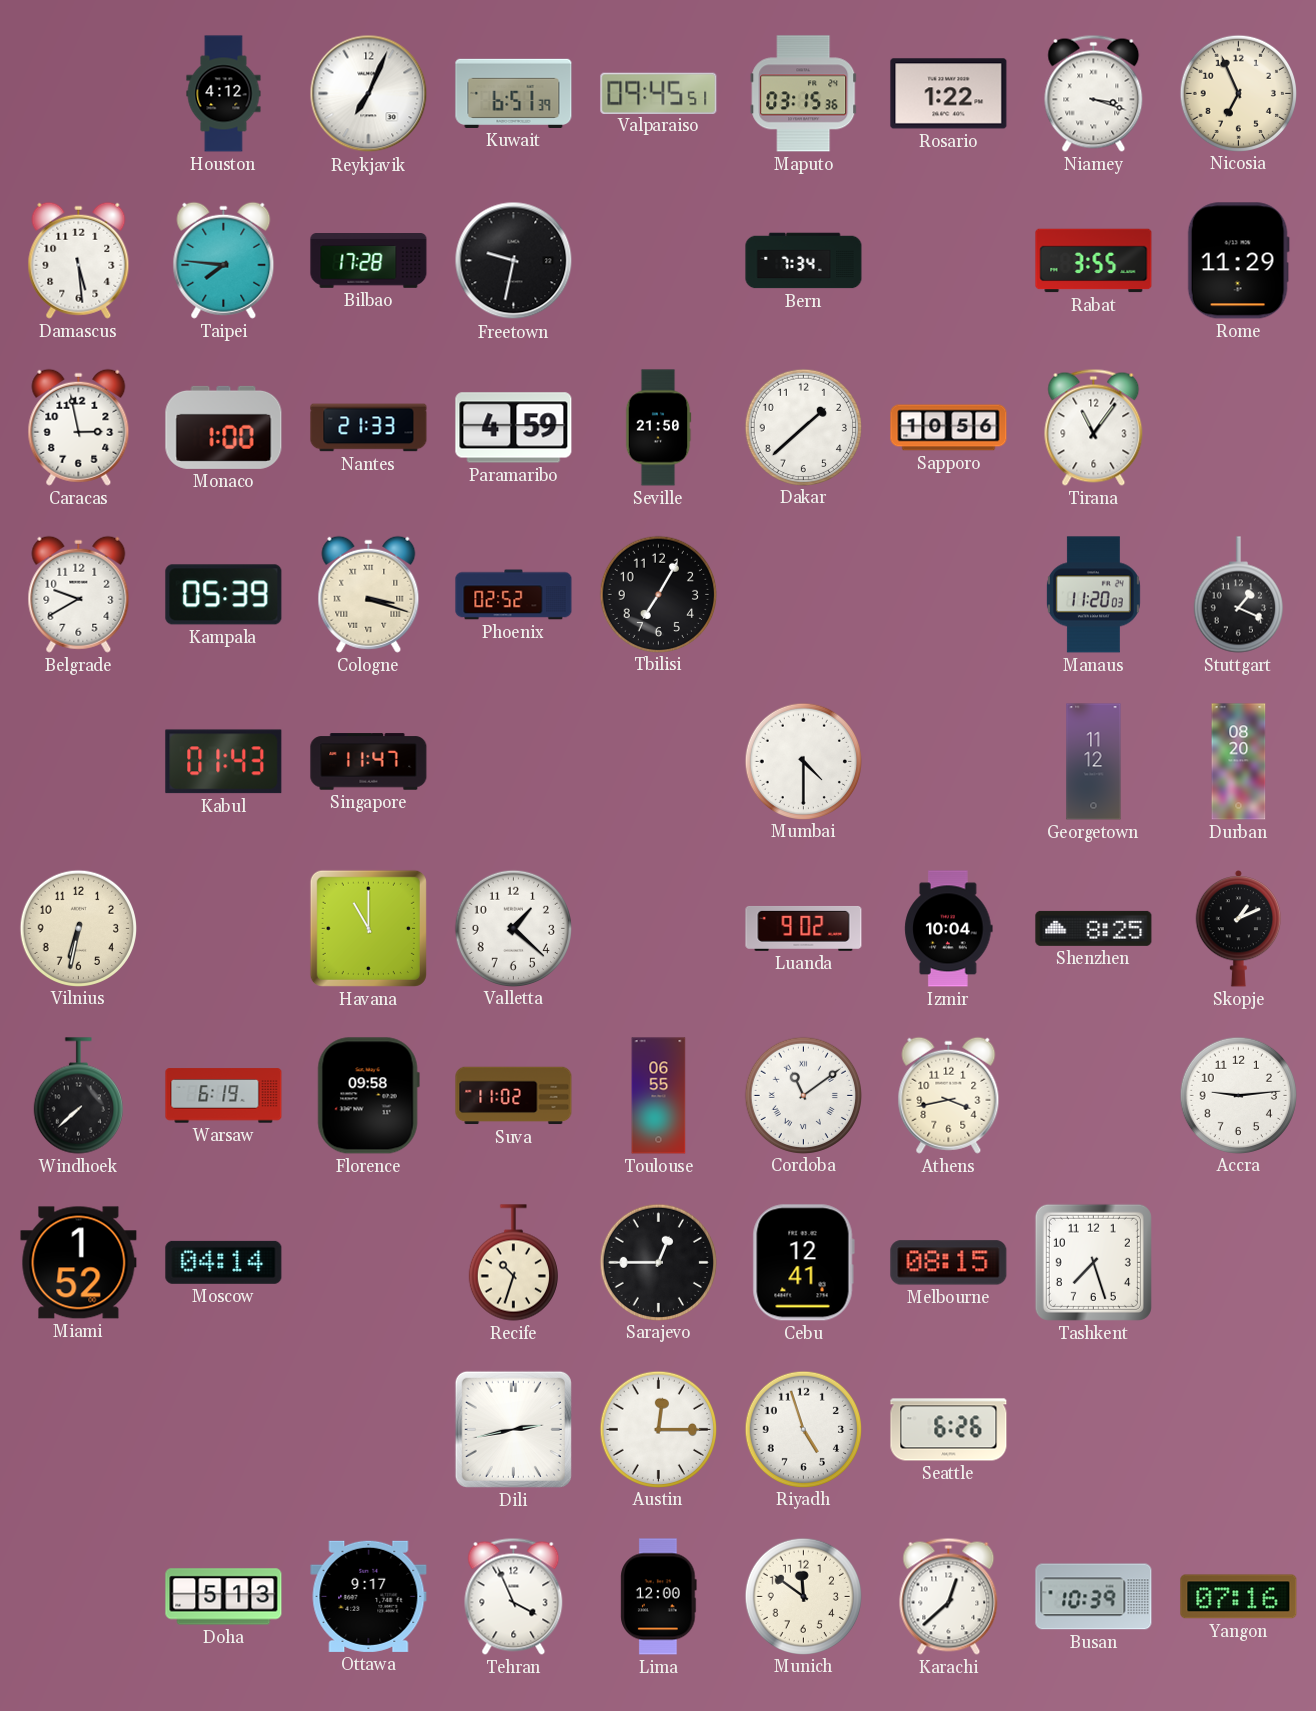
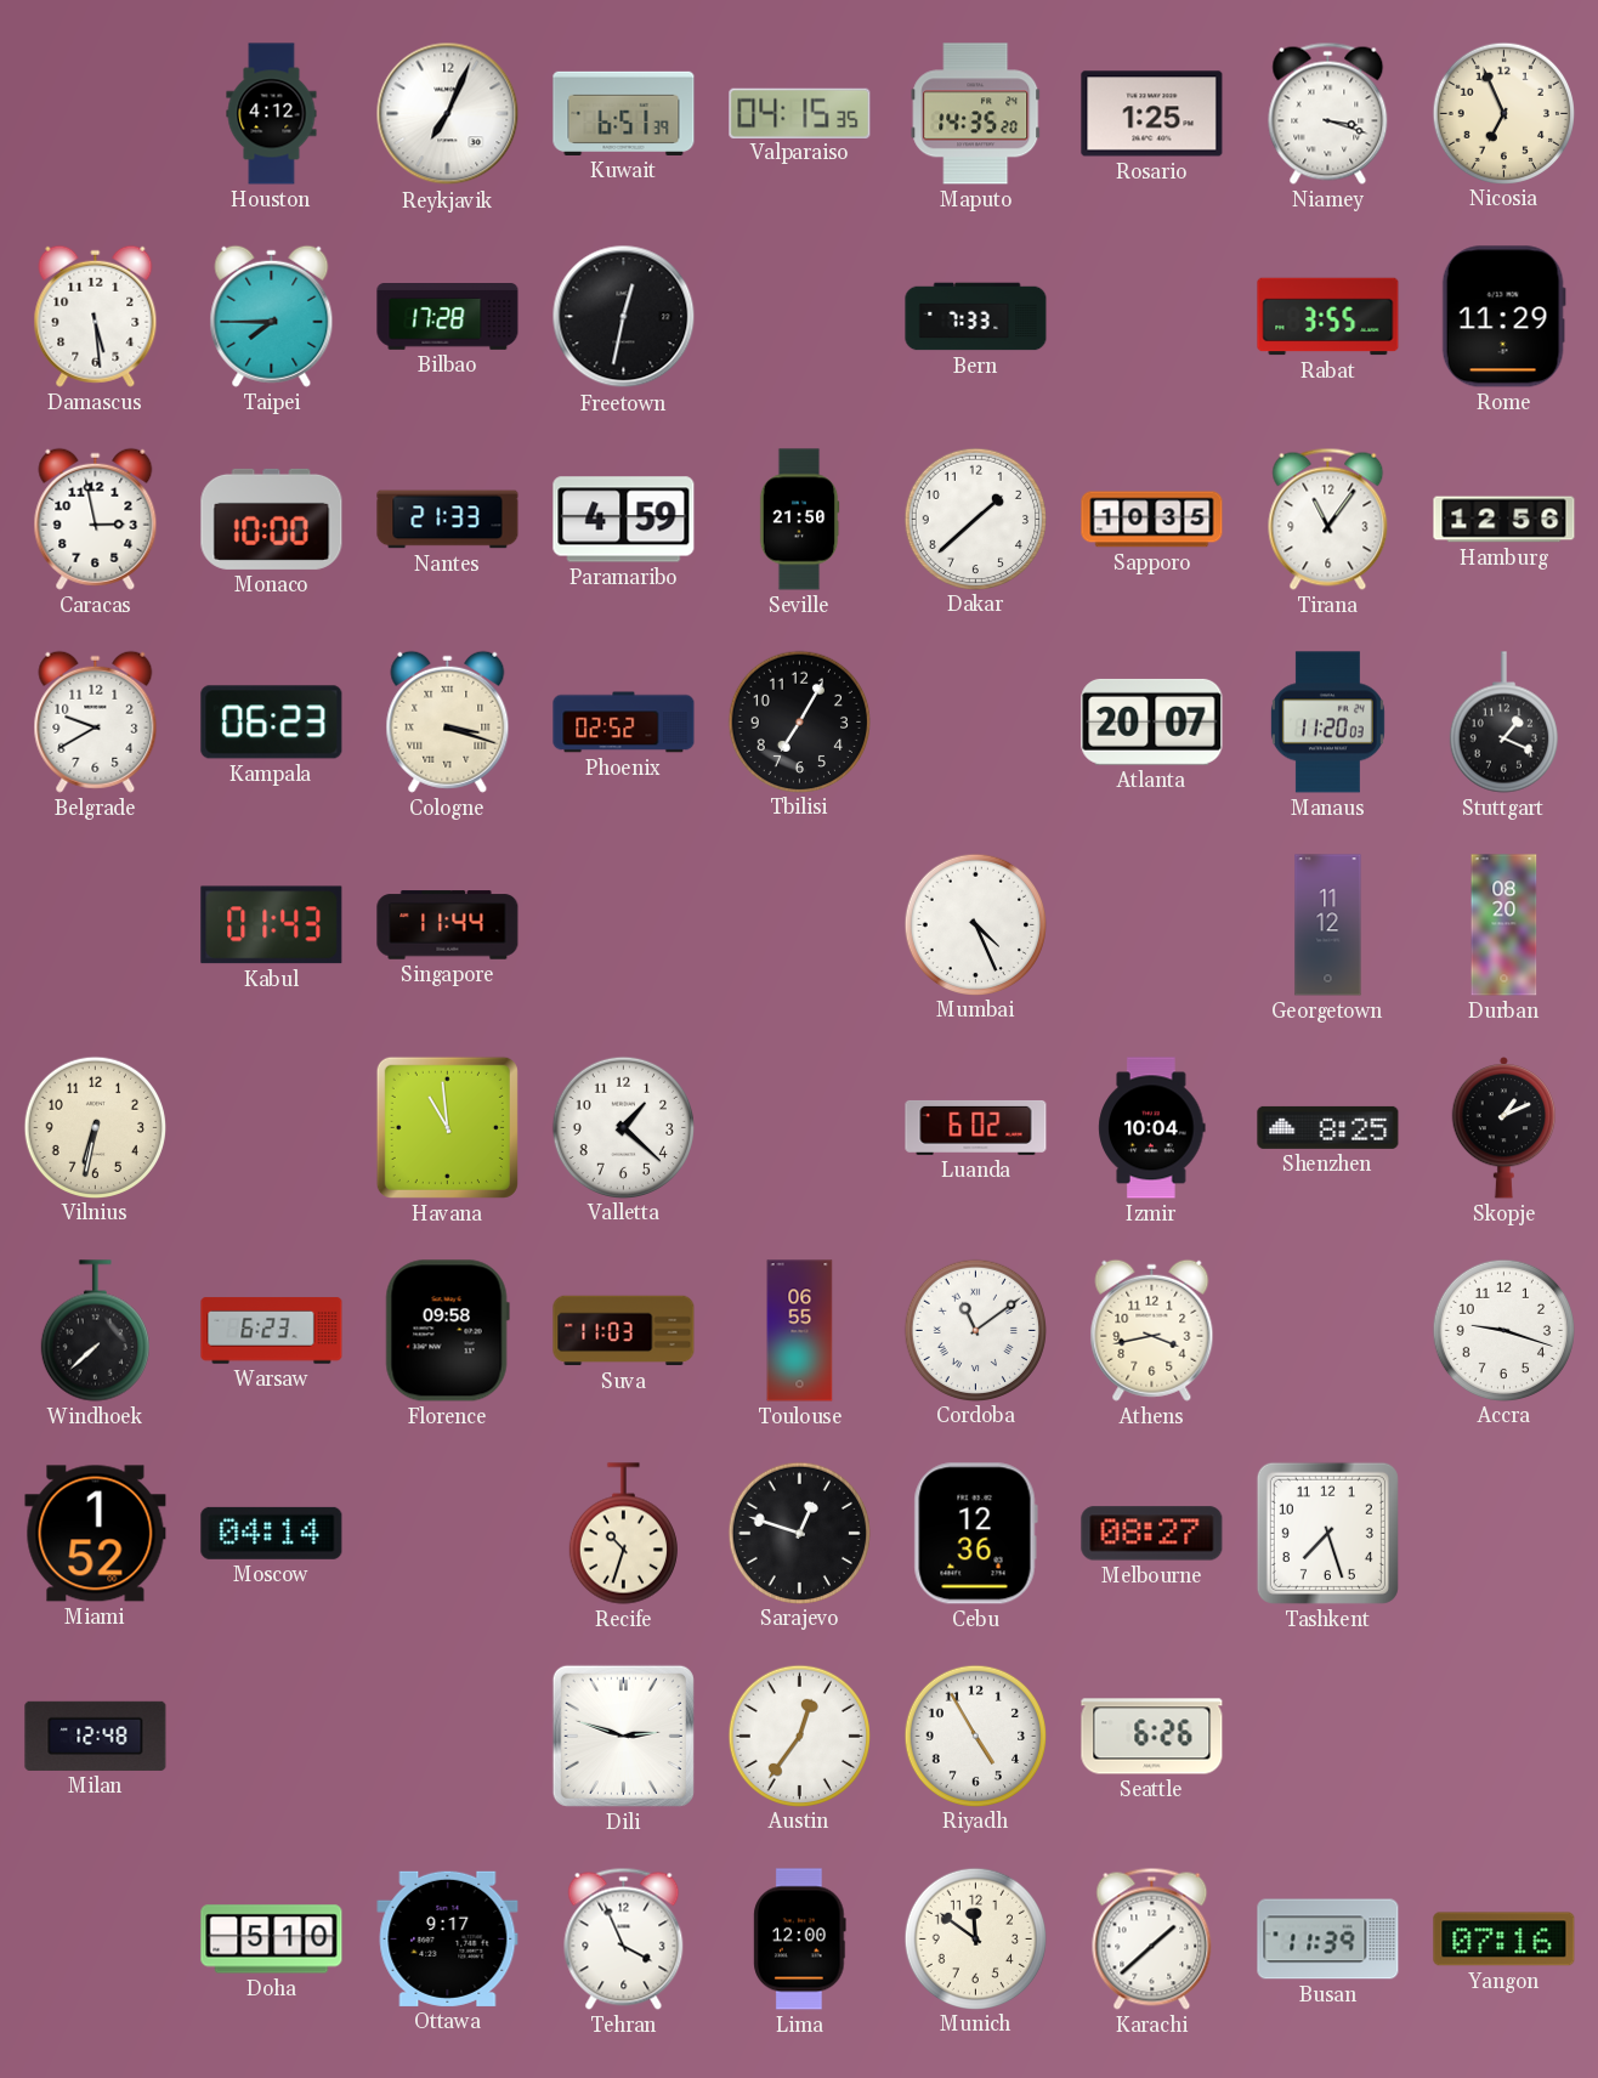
Valparaiso: 09:45 -> 04:15
Maputo: 03:15 -> 14:35
Rosario: 1:22 -> 1:25
Taipei: 7:46 -> 7:45
Freetown: 9:32 -> 12:32
Bern: 7:34 -> 7:33
Monaco: 1:00 -> 10:00
Sapporo: 10:56 -> 10:35
Hamburg: none -> 12:56
Kampala: 05:39 -> 06:23
Atlanta: none -> 20:07
Singapore: 11:47 -> 11:44
Mumbai: 4:30 -> 4:26
Havana: 11:00 -> 10:59
Luanda: 9:02 -> 6:02
Warsaw: 6:19 -> 6:23
Suva: 11:02 -> 11:03
Accra: 9:14 -> 9:18
Sarajevo: 12:45 -> 12:48
Cebu: 12:41 -> 12:36
Melbourne: 08:15 -> 08:27
Milan: none -> 12:48
Dili: 2:43 -> 2:48
Austin: 12:15 -> 12:36
Riyadh: 4:57 -> 4:55
Doha: 5:13 -> 5:10
Karachi: 12:38 -> 1:38
Busan: 10:39 -> 11:39
